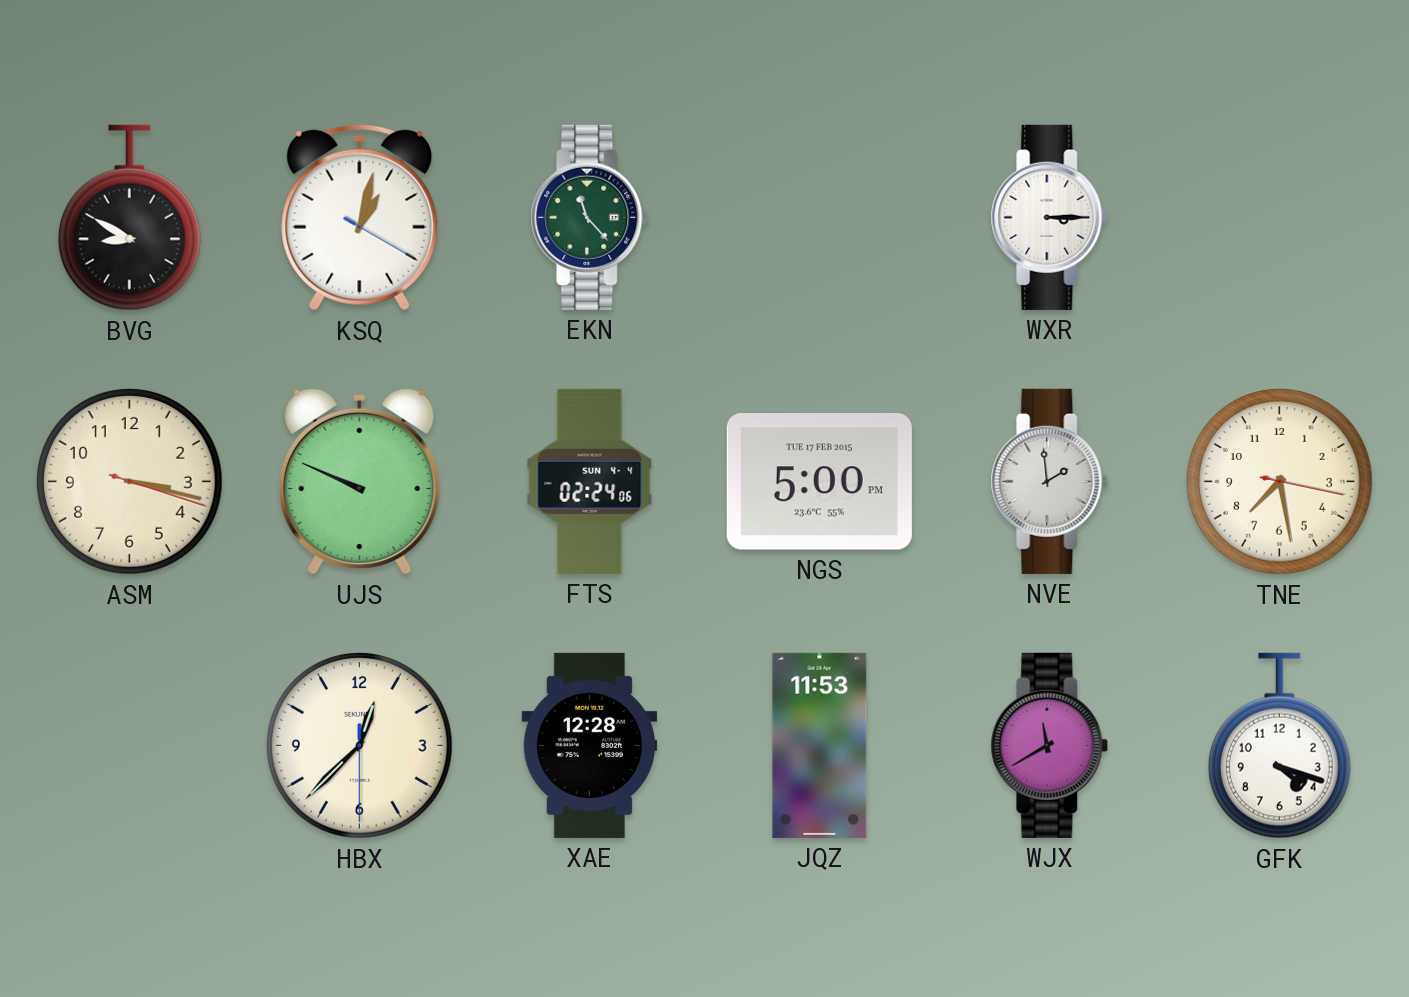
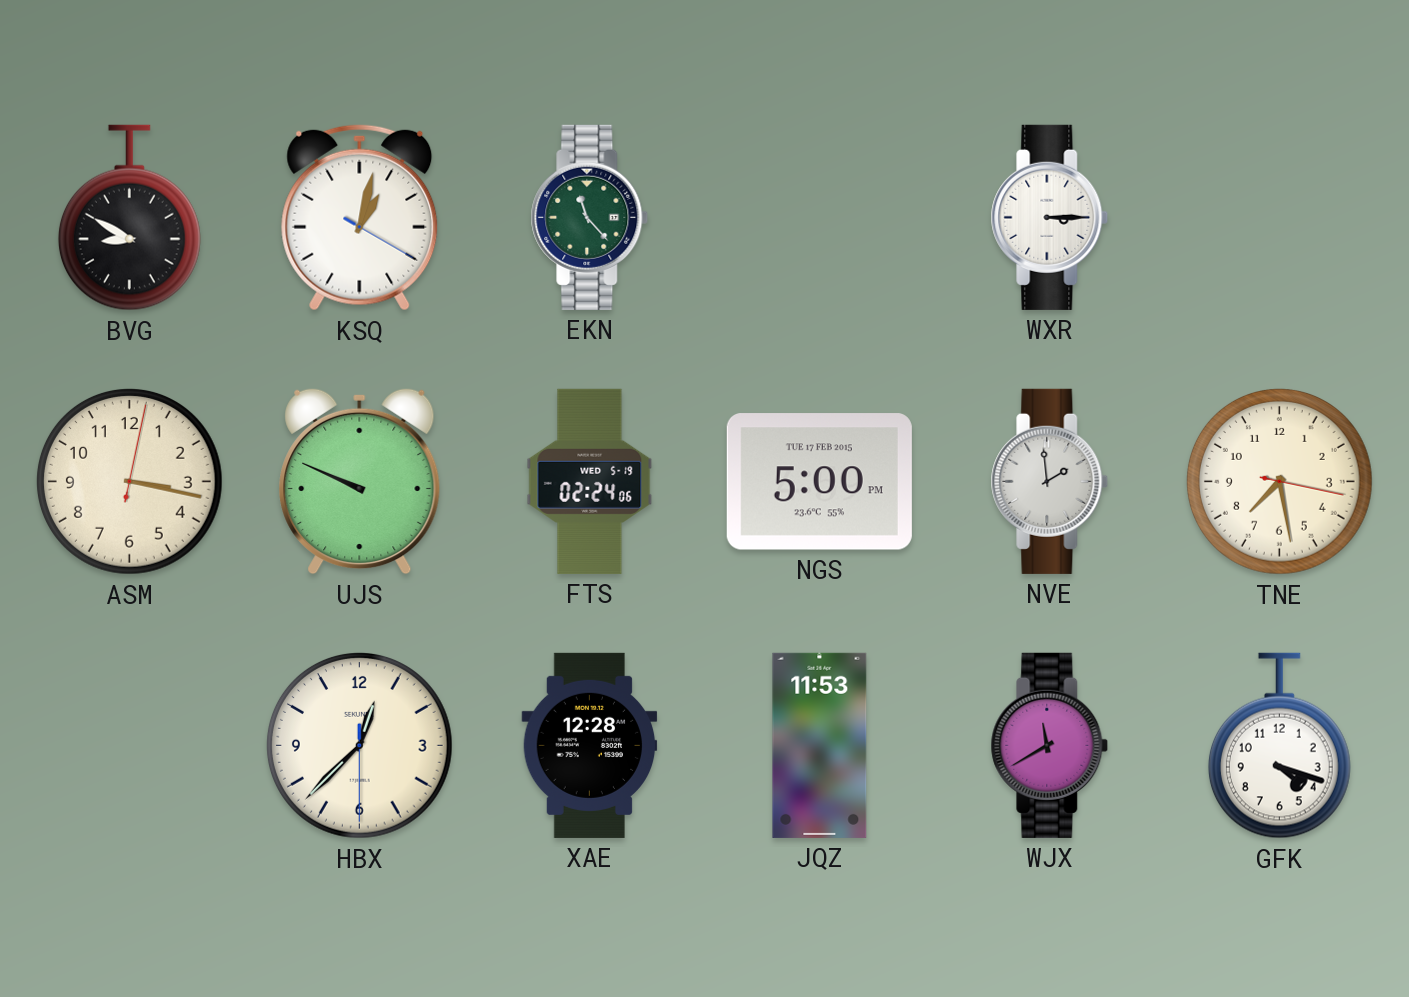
ASM: 3:17:18 -> 3:17:02
FTS date: SUN 4-4 -> WED 5-19
